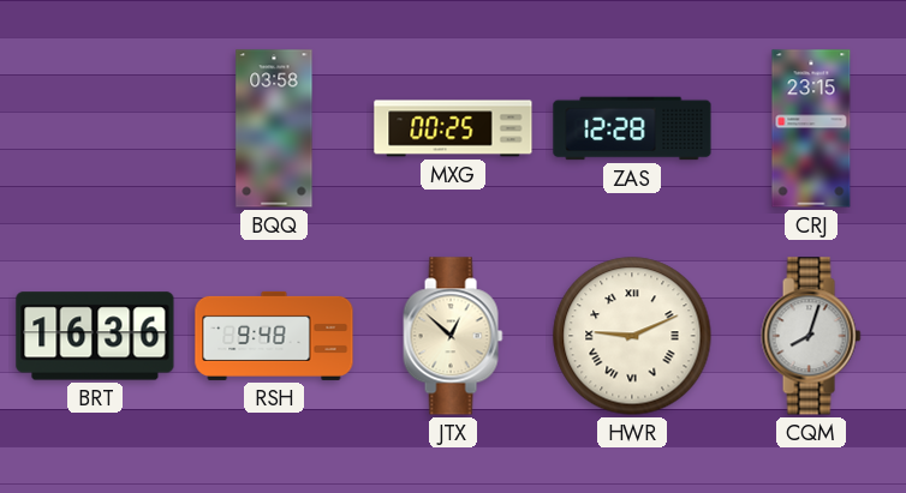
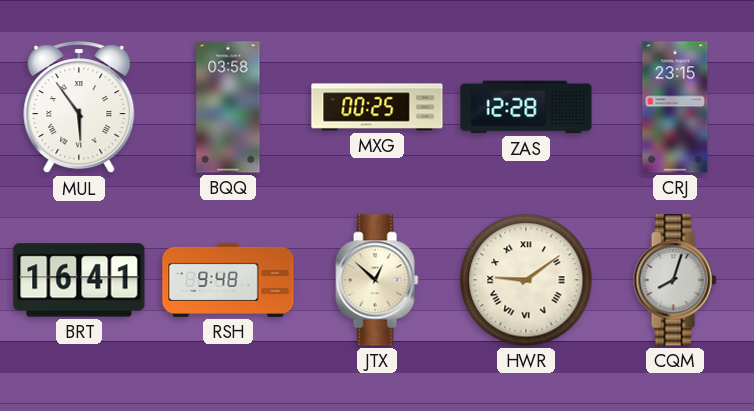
MUL: none -> 5:54
BRT: 16:36 -> 16:41
HWR: 9:11 -> 9:09
